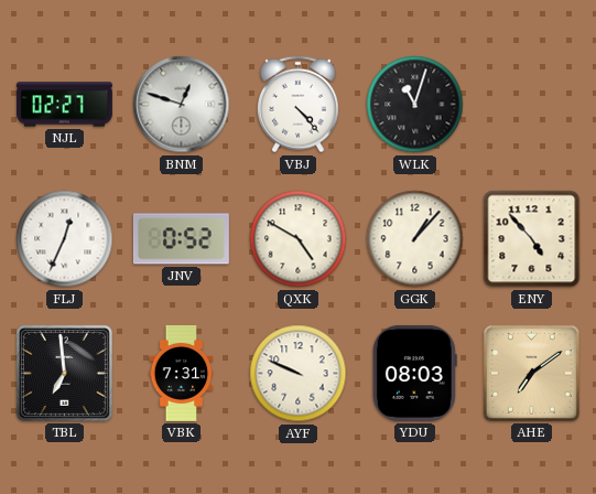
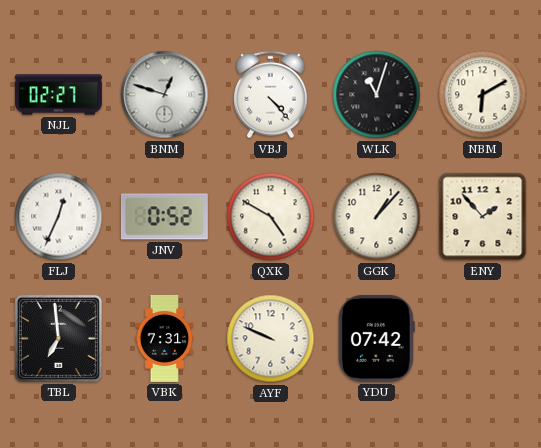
NBM: none -> 6:10
ENY: 4:53 -> 1:53
YDU: 08:03 -> 07:42
AHE: 7:09 -> none
